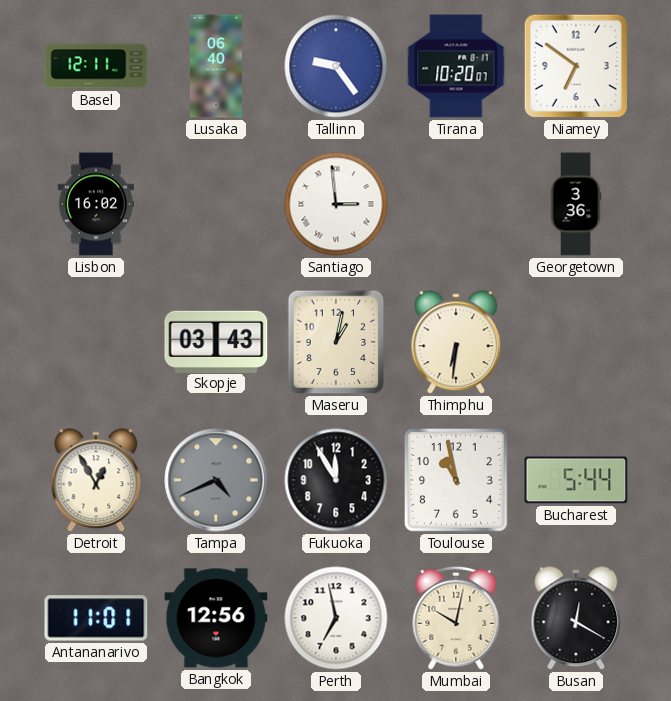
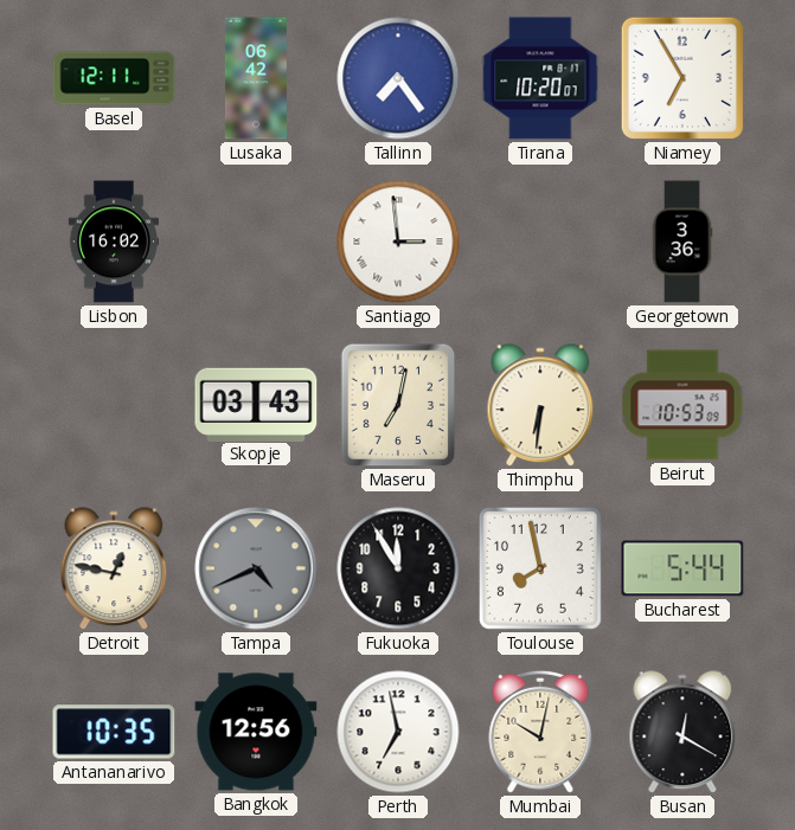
Lusaka: 06:40 -> 06:42
Tallinn: 9:24 -> 7:24
Niamey: 6:51 -> 6:55
Maseru: 1:02 -> 7:02
Beirut: none -> 10:53
Detroit: 12:55 -> 12:47
Toulouse: 10:58 -> 7:58
Antananarivo: 11:01 -> 10:35
